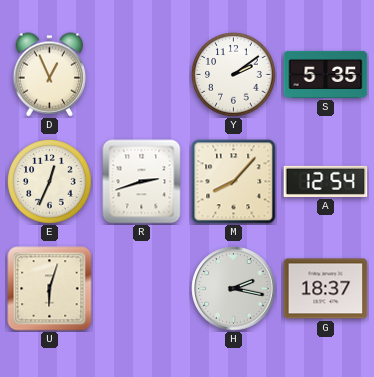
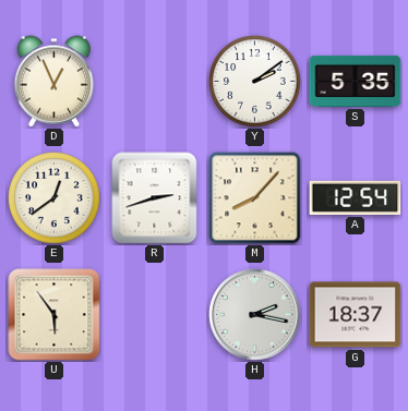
E: 12:34 -> 12:39
U: 6:03 -> 5:54
